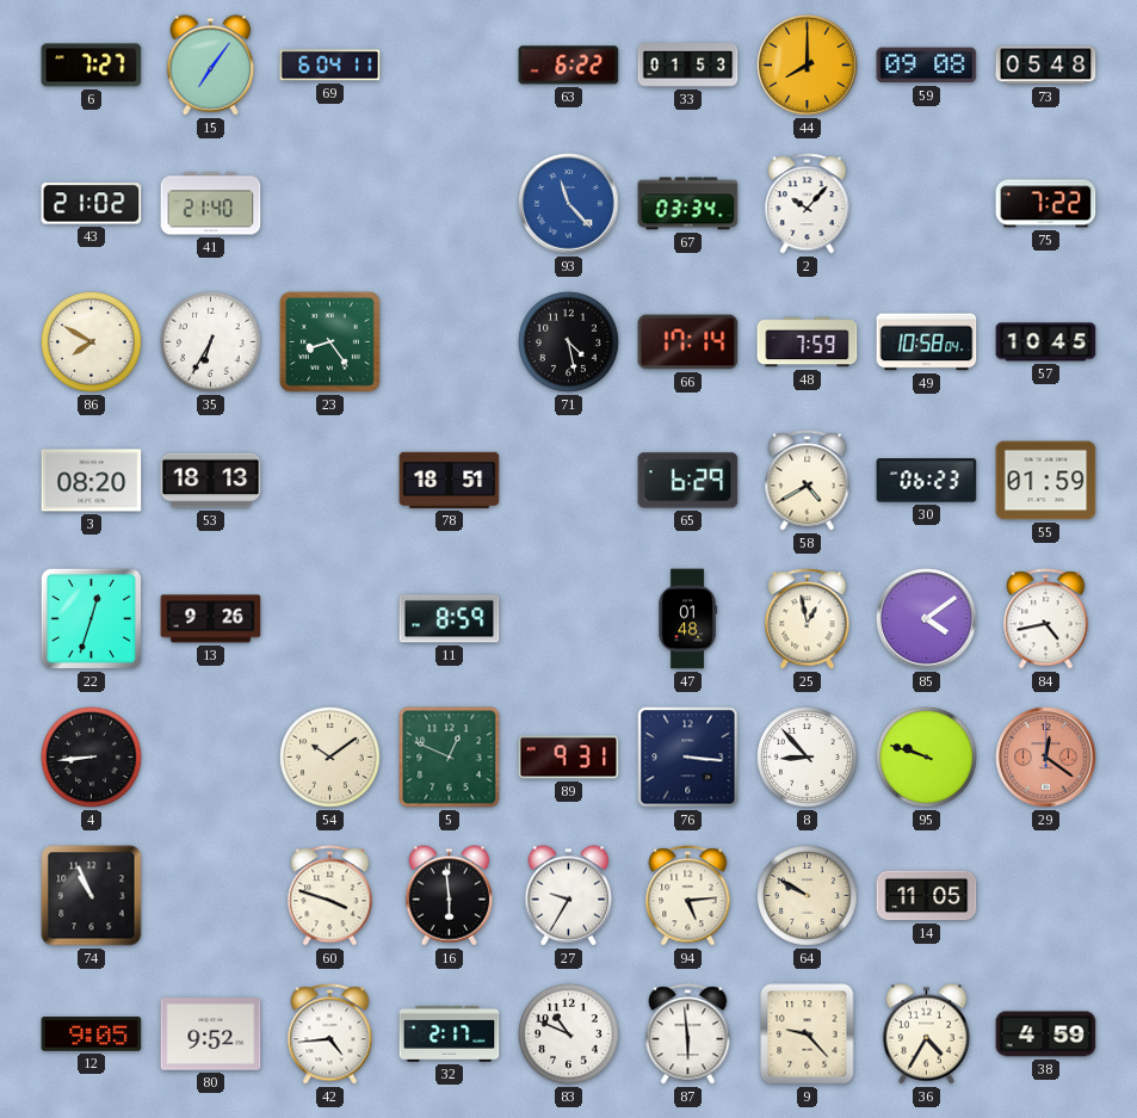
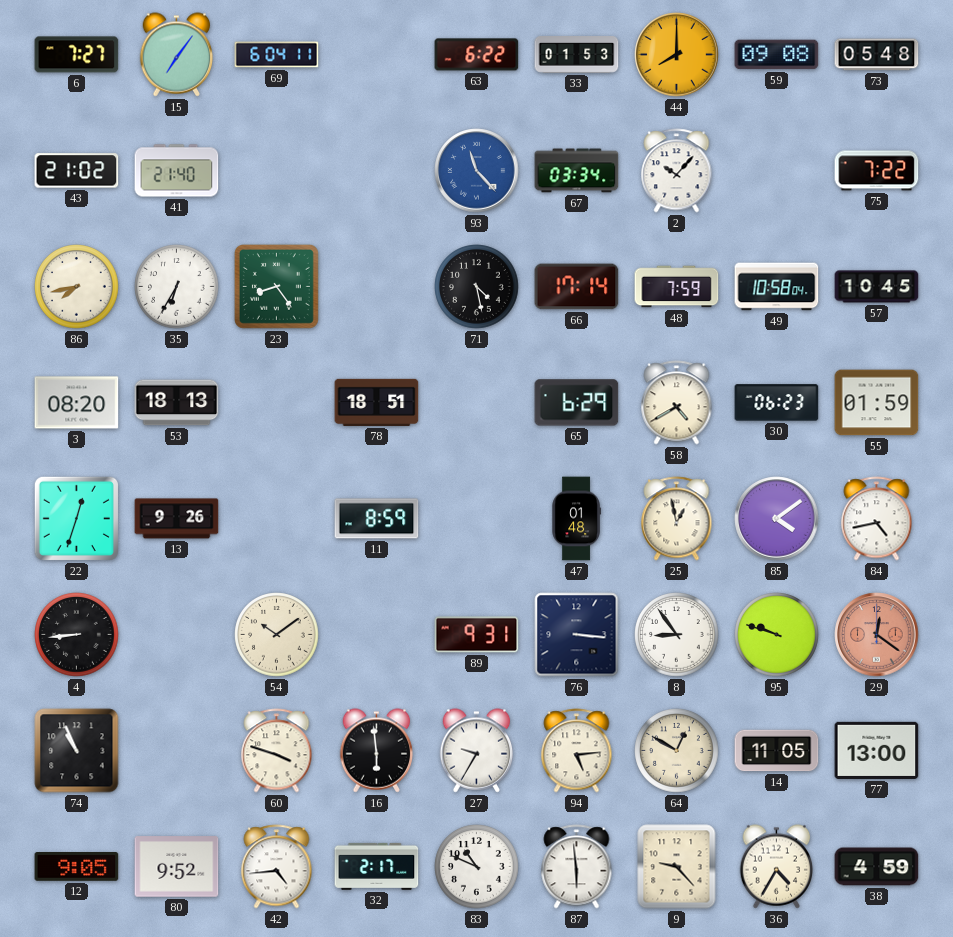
86: 7:50 -> 7:43
5: 12:49 -> none
8: 8:53 -> 8:54
64: 9:50 -> 12:50
77: none -> 13:00
